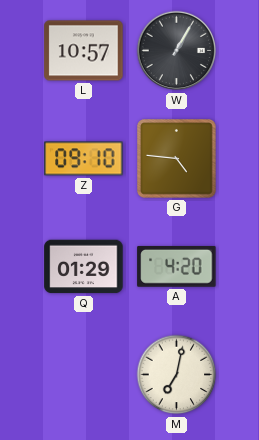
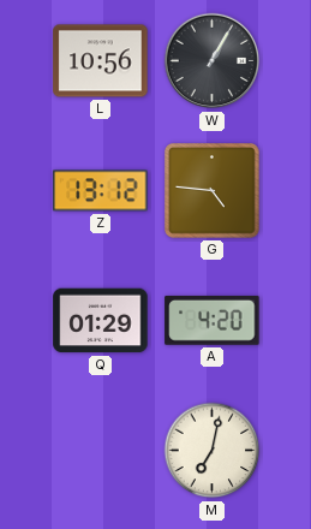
L: 10:57 -> 10:56
Z: 09:10 -> 13:12
